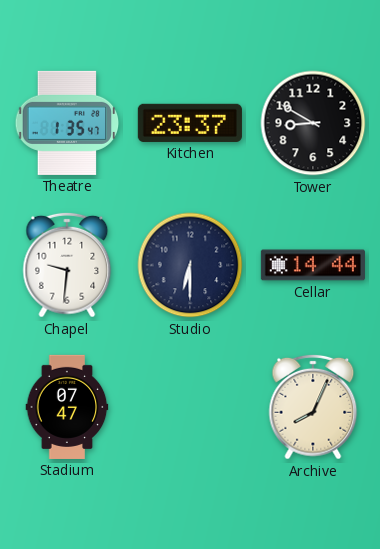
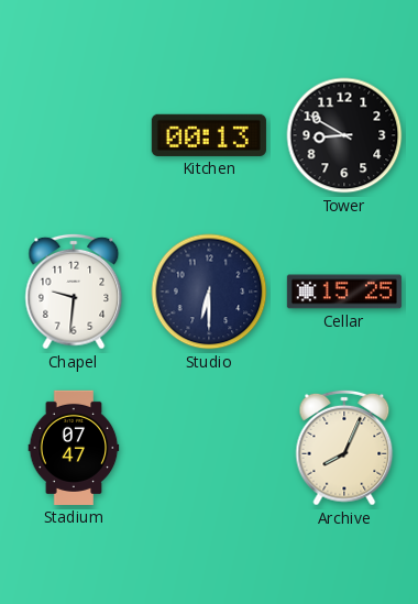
Theatre: 1:35 -> none
Kitchen: 23:37 -> 00:13
Cellar: 14:44 -> 15:25
